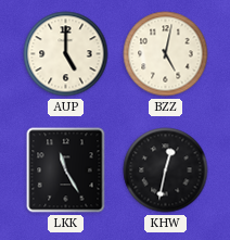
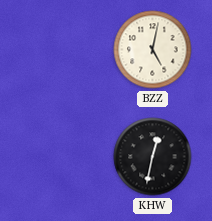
AUP: 5:00 -> none
LKK: 11:25 -> none
